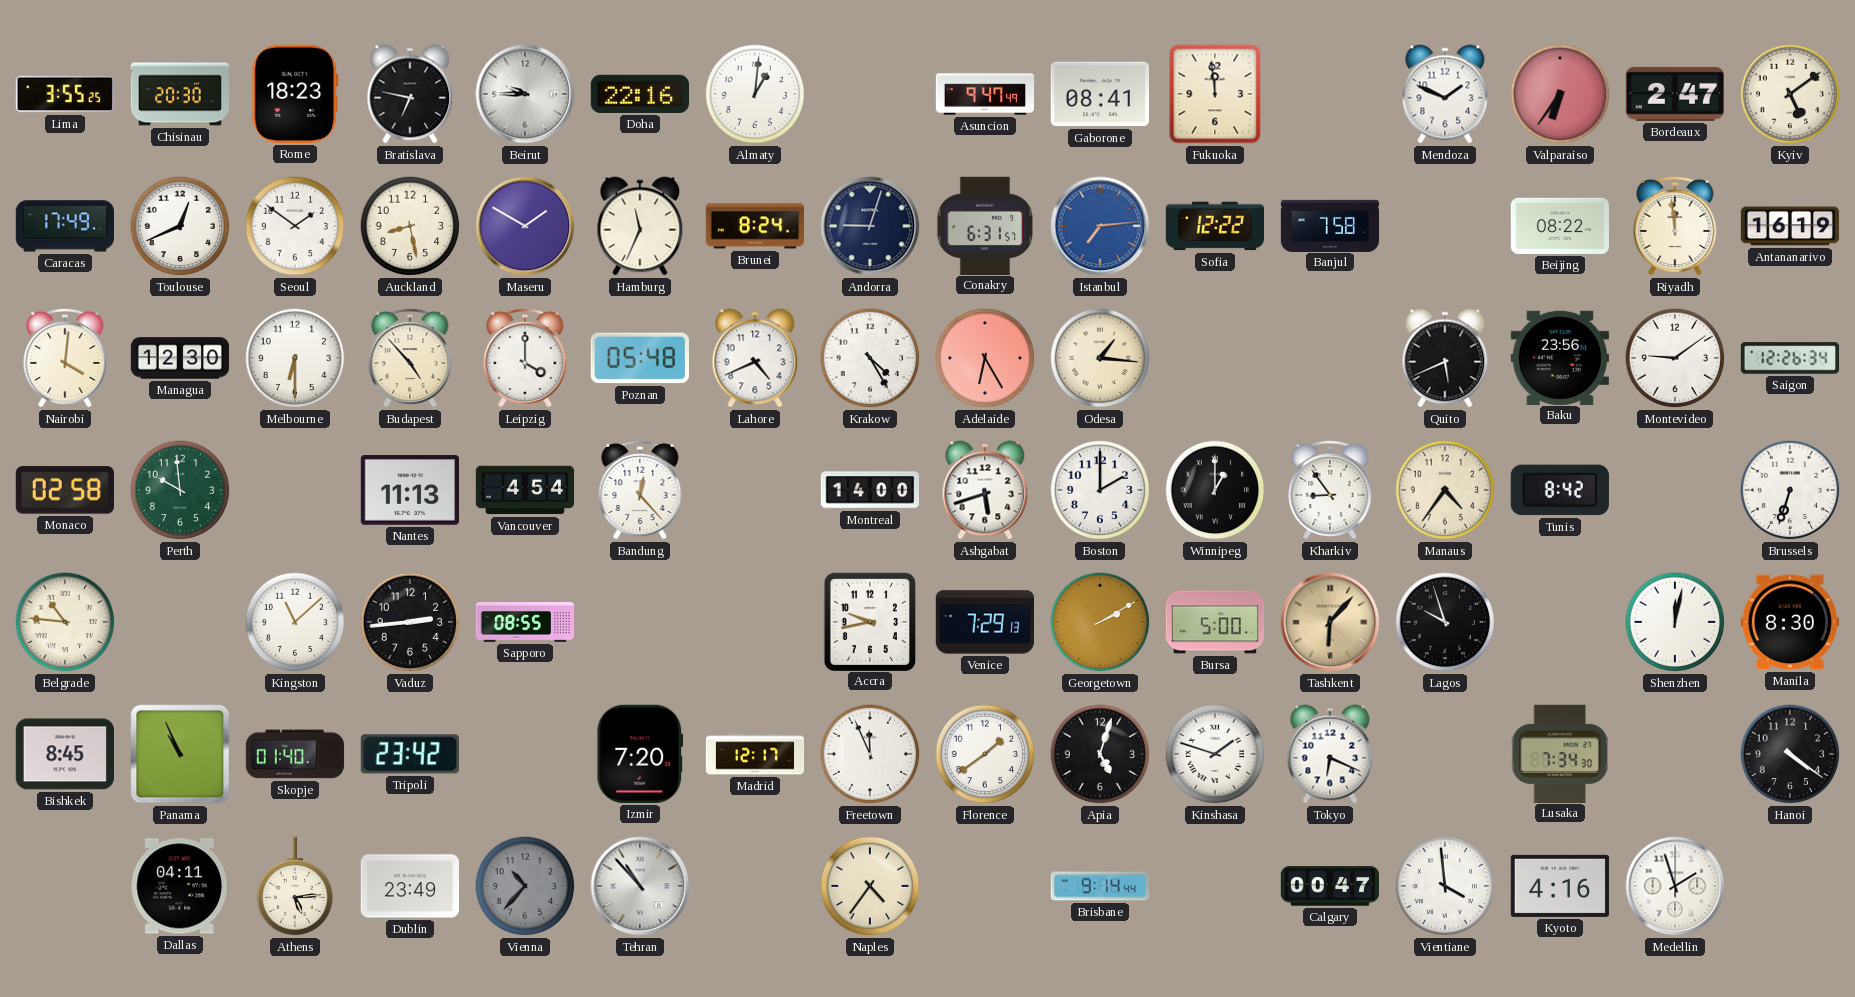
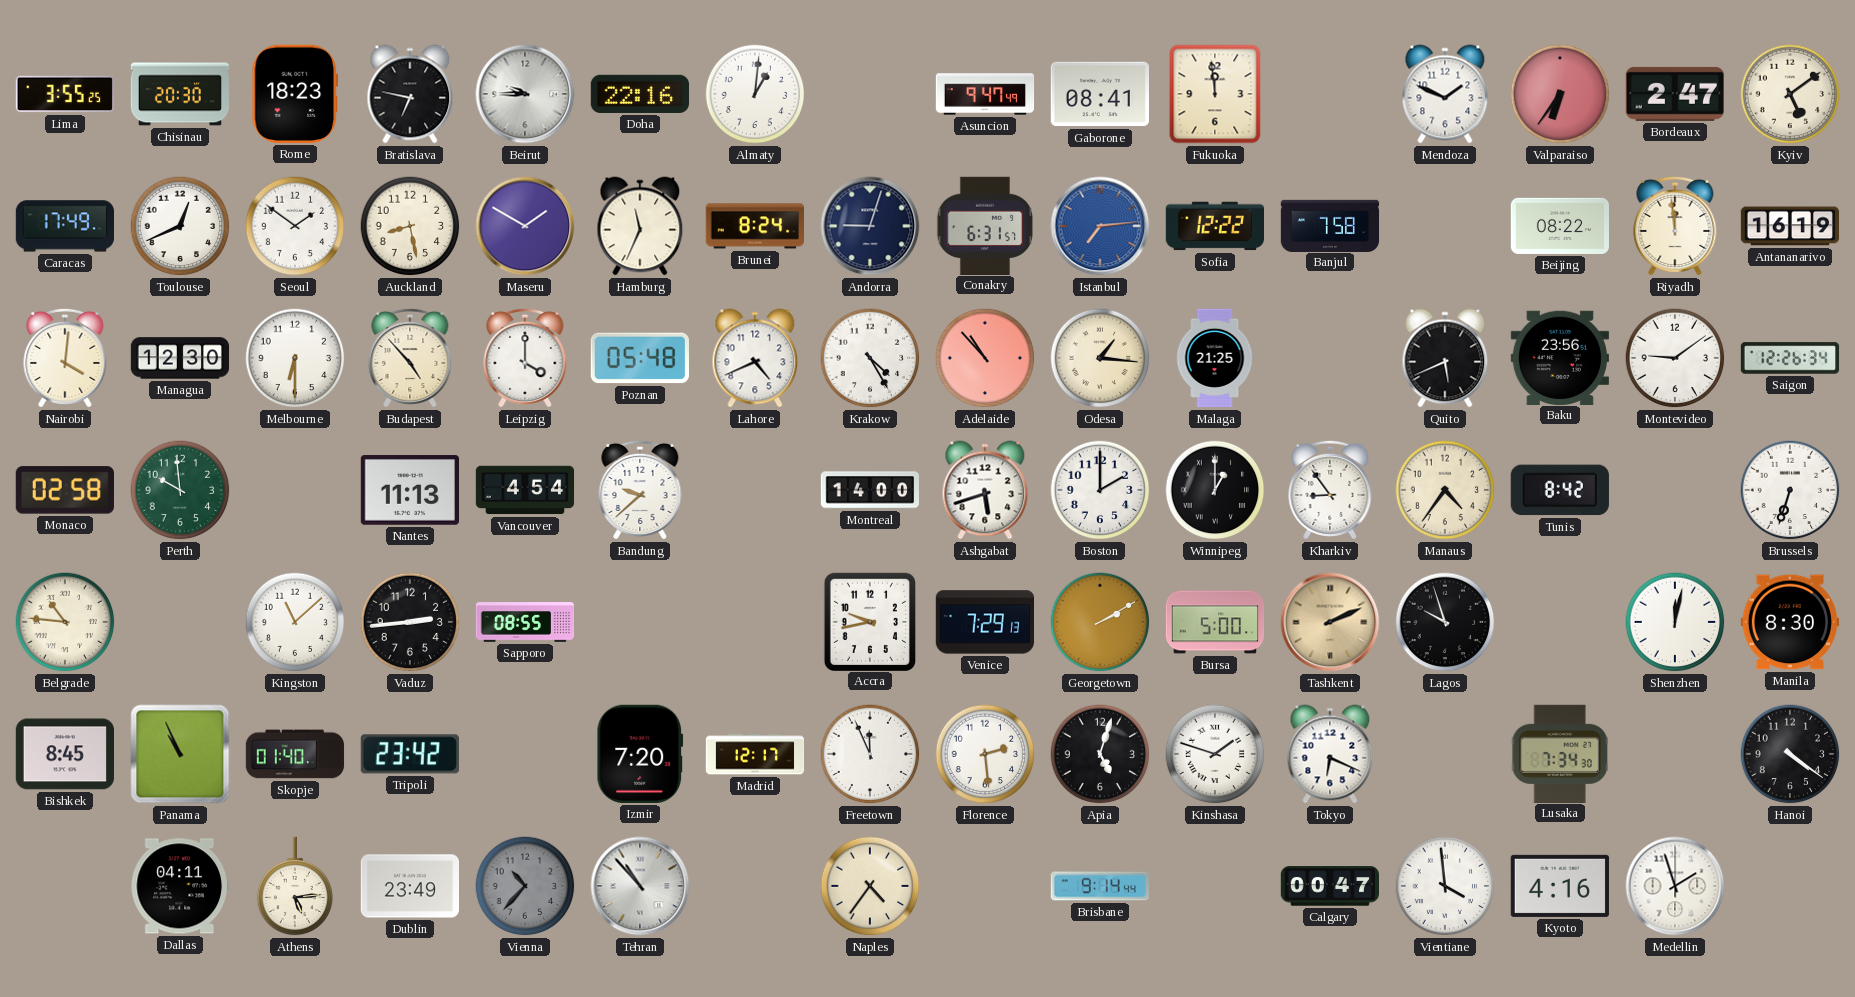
Adelaide: 6:25 -> 10:53
Malaga: none -> 21:25
Bandung: 12:23 -> 9:38
Tashkent: 6:07 -> 2:11
Florence: 1:39 -> 2:29
